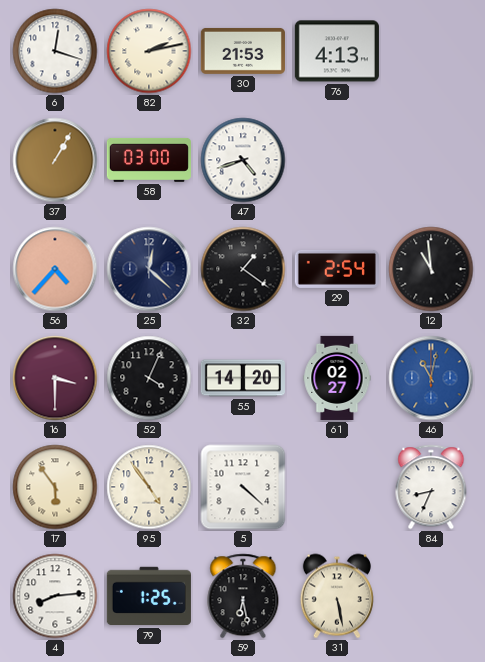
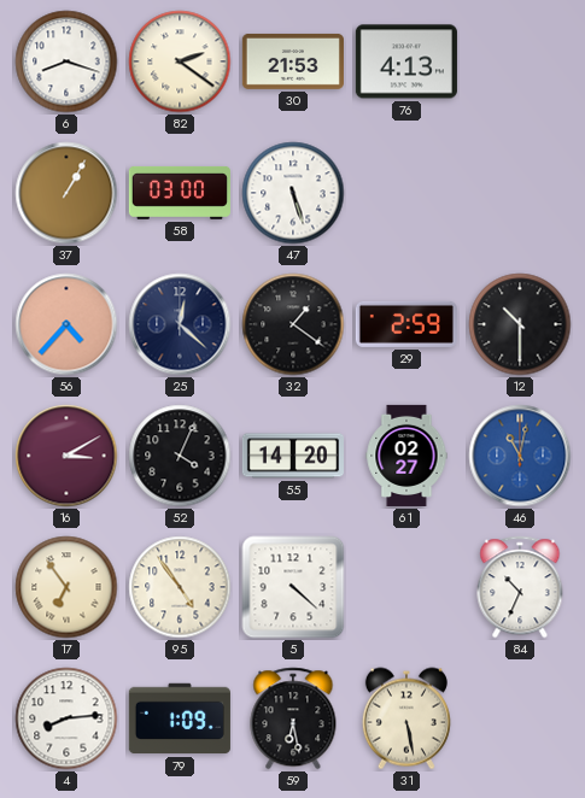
6: 12:18 -> 8:18
82: 2:13 -> 2:21
47: 4:42 -> 5:27
29: 2:54 -> 2:59
12: 10:59 -> 10:30
16: 3:30 -> 3:10
17: 5:54 -> 6:54
84: 8:34 -> 10:34
79: 1:25 -> 1:09
